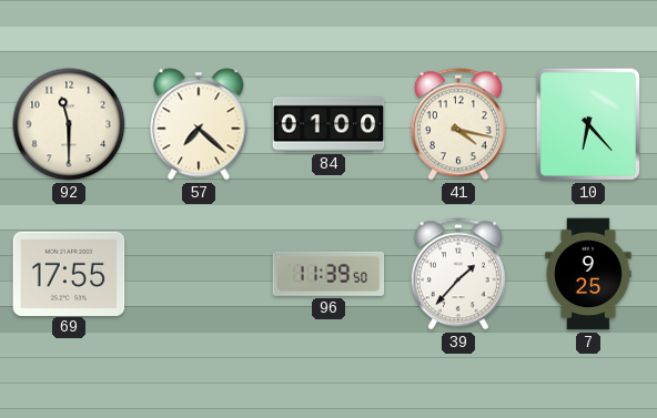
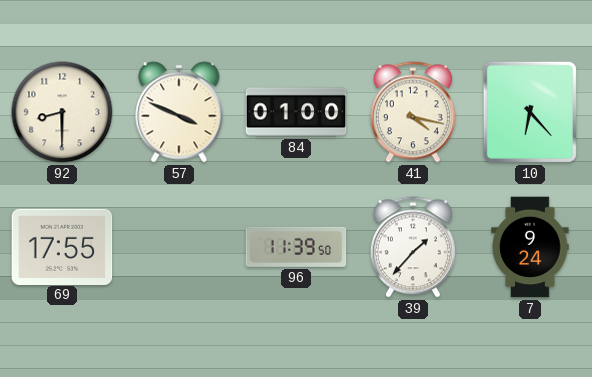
92: 11:30 -> 8:30
57: 7:22 -> 3:49
7: 9:25 -> 9:24
